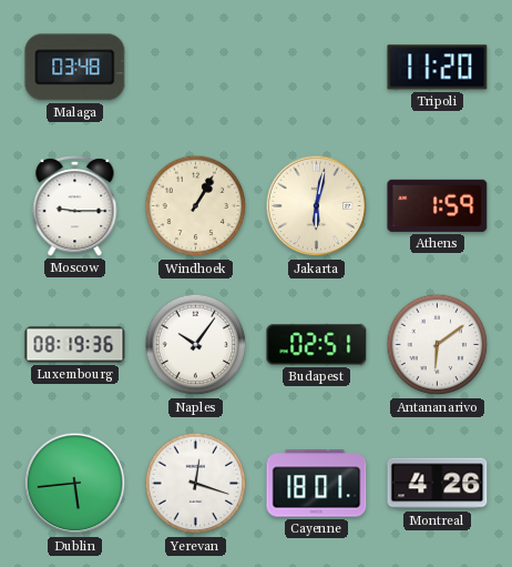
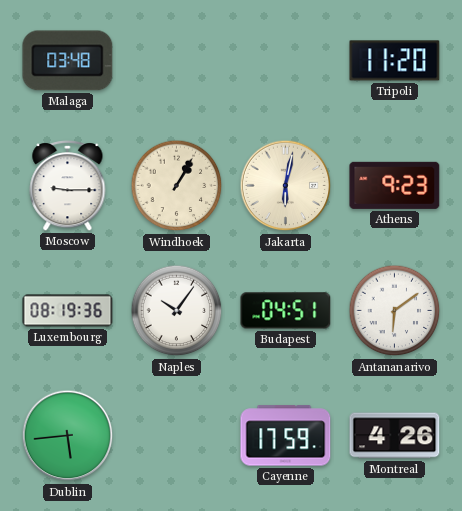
Athens: 1:59 -> 9:23
Budapest: 02:51 -> 04:51
Yerevan: 12:18 -> none
Cayenne: 18:01 -> 17:59
